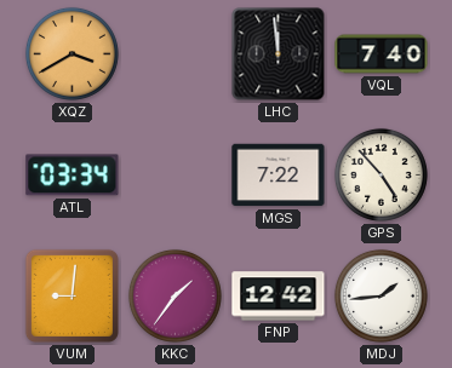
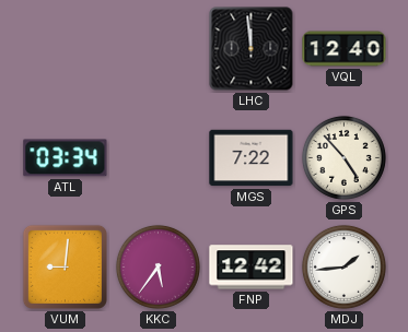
XQZ: 3:40 -> none
VQL: 7:40 -> 12:40
KKC: 1:36 -> 5:36
